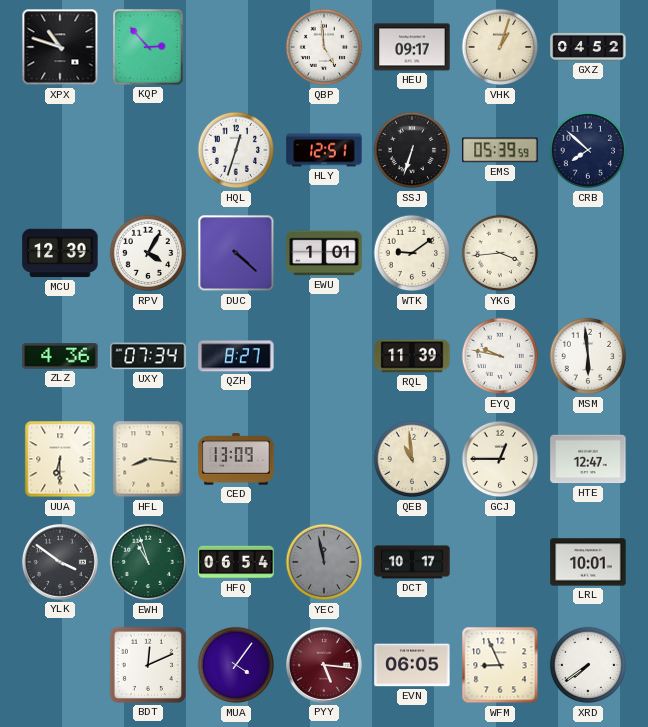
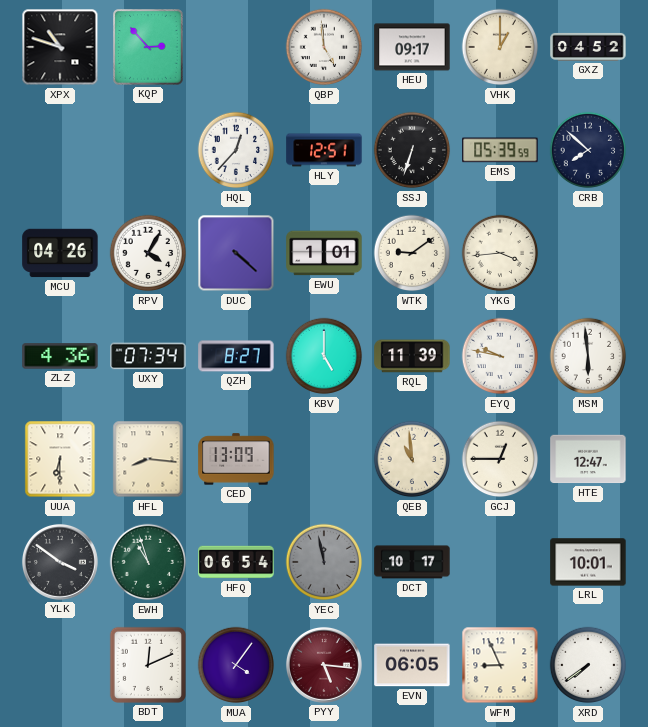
VHK: 1:03 -> 1:00
HQL: 12:33 -> 12:37
MCU: 12:39 -> 04:26
KBV: none -> 5:00
